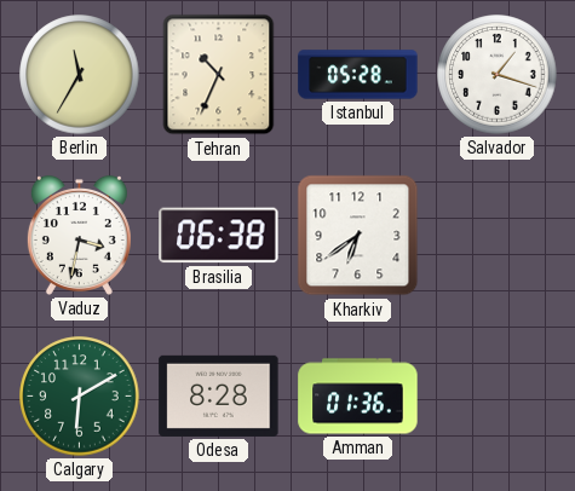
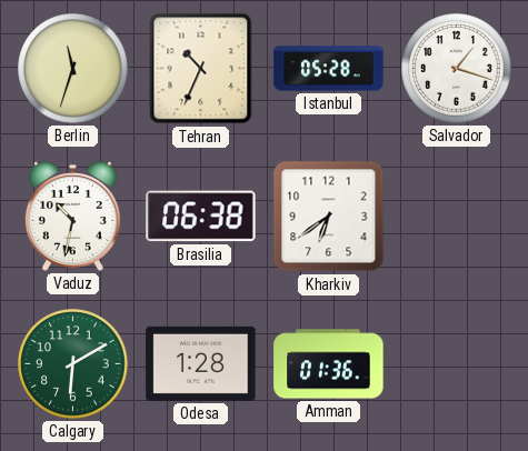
Berlin: 11:35 -> 11:33
Vaduz: 3:32 -> 10:32
Odesa: 8:28 -> 1:28
